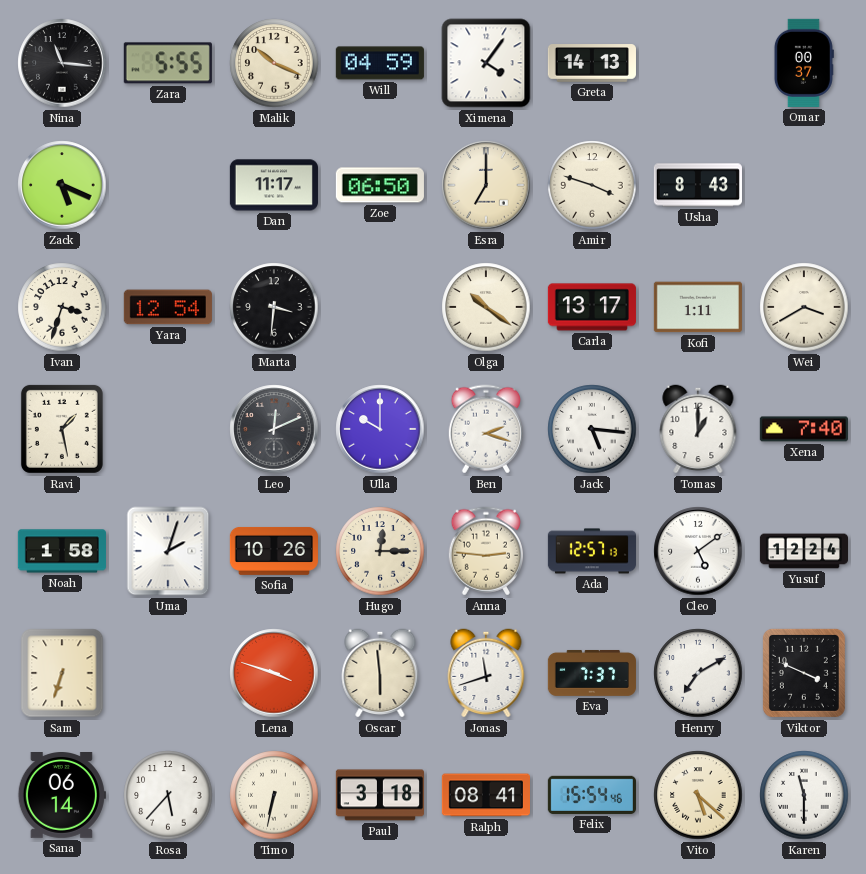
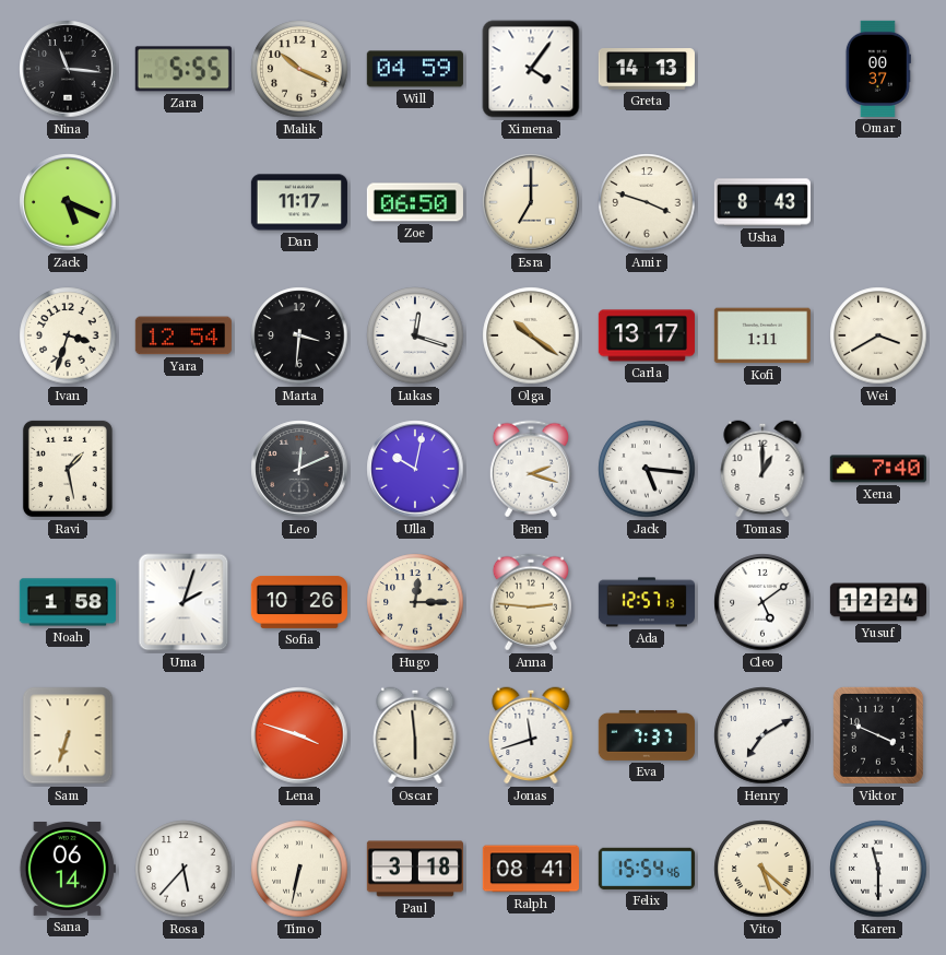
Lukas: none -> 12:18
Ulla: 10:00 -> 10:02
